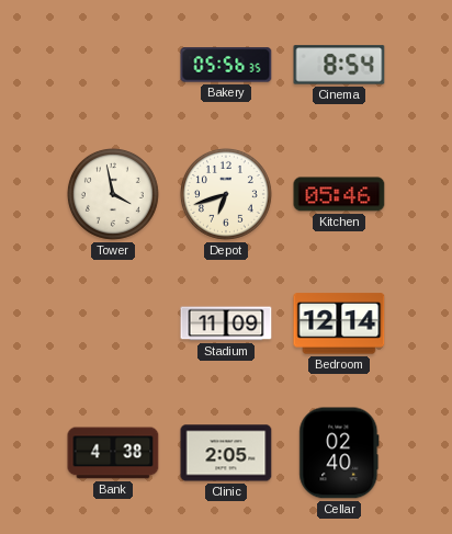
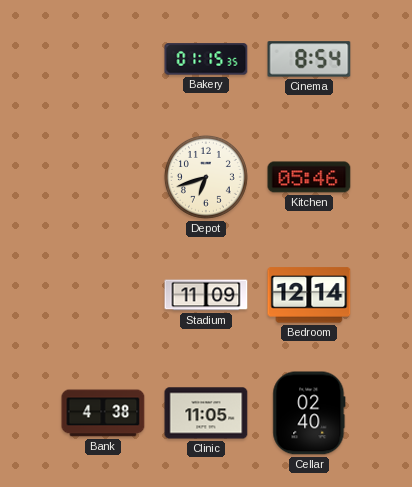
Bakery: 05:56 -> 01:15
Tower: 3:58 -> none
Clinic: 2:05 -> 11:05
